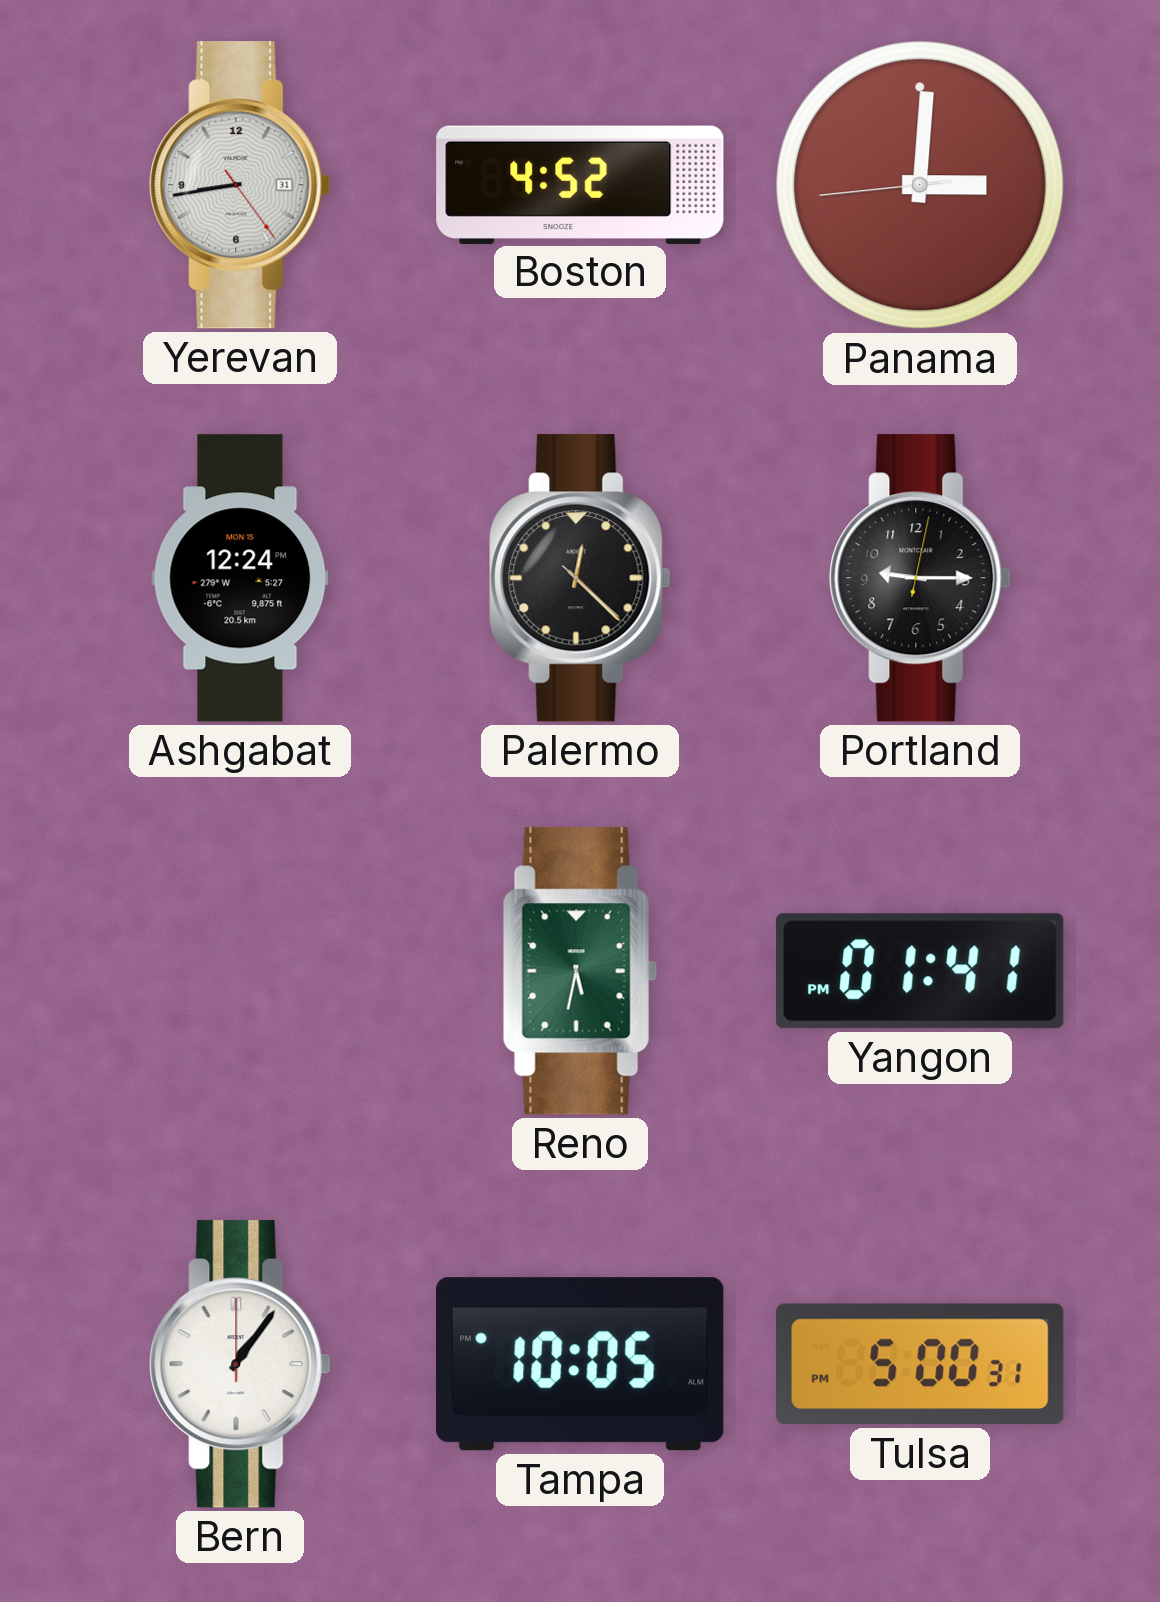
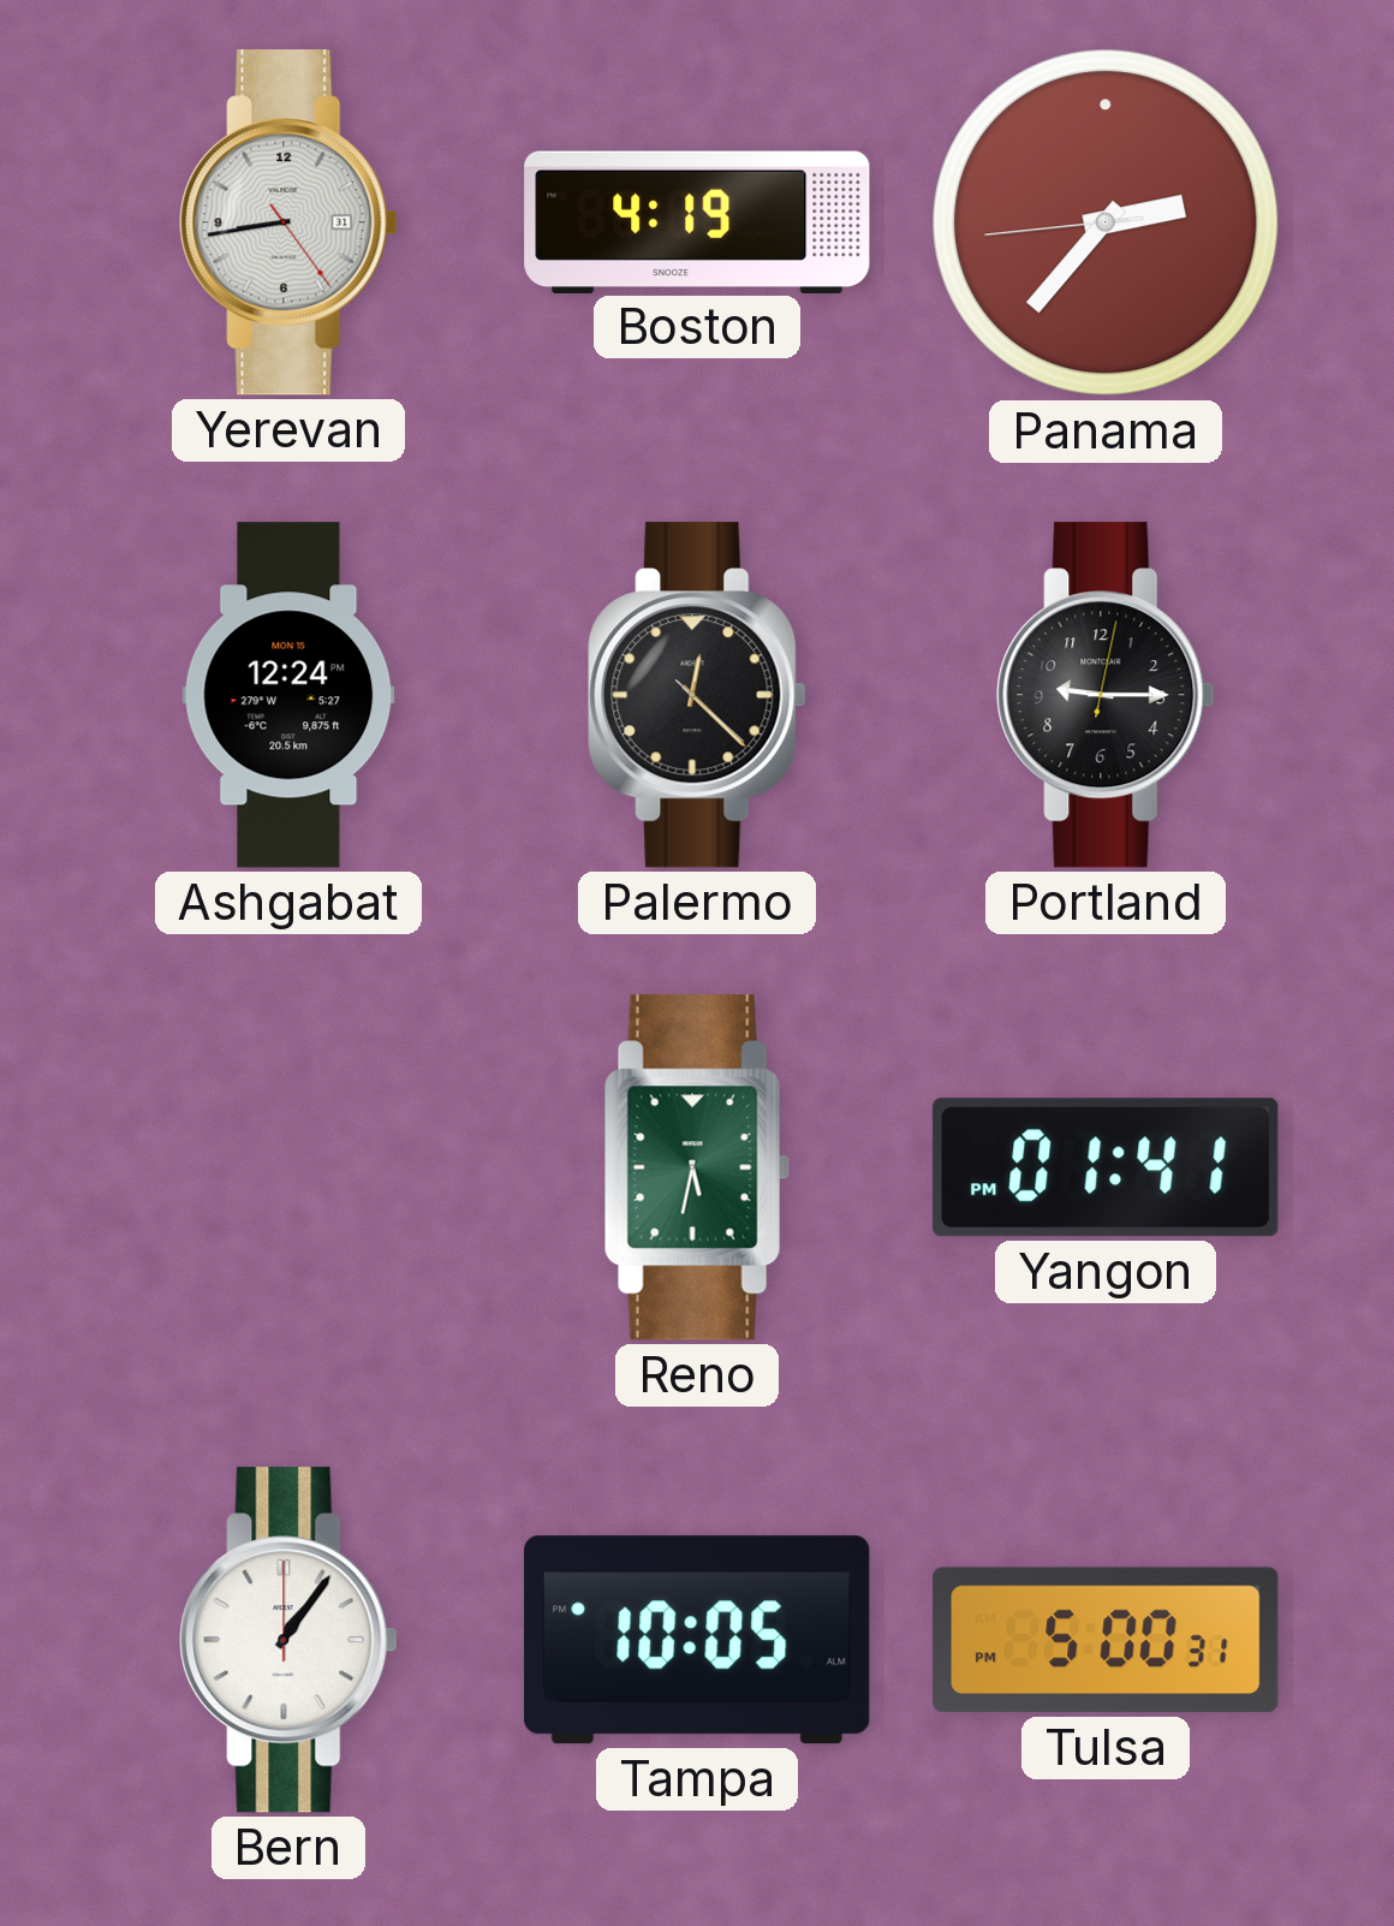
Boston: 4:52 -> 4:19
Panama: 3:00 -> 2:36
